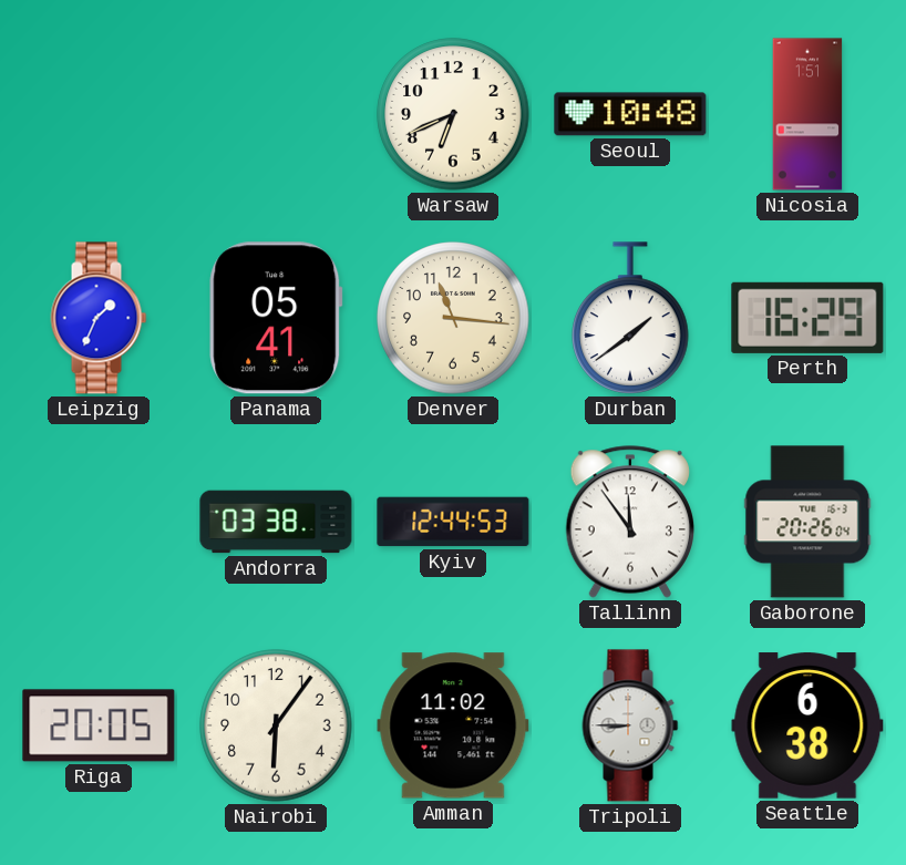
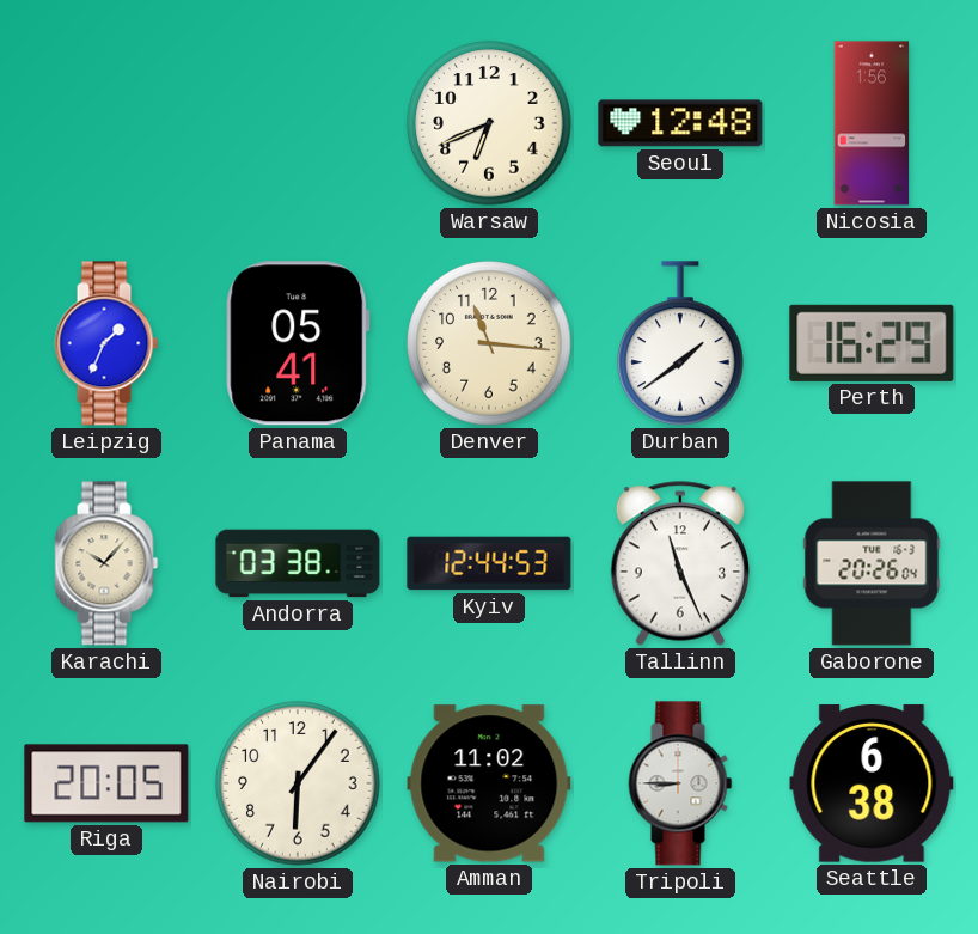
Seoul: 10:48 -> 12:48
Nicosia: 1:51 -> 1:56
Karachi: none -> 10:07
Tallinn: 11:54 -> 11:26
